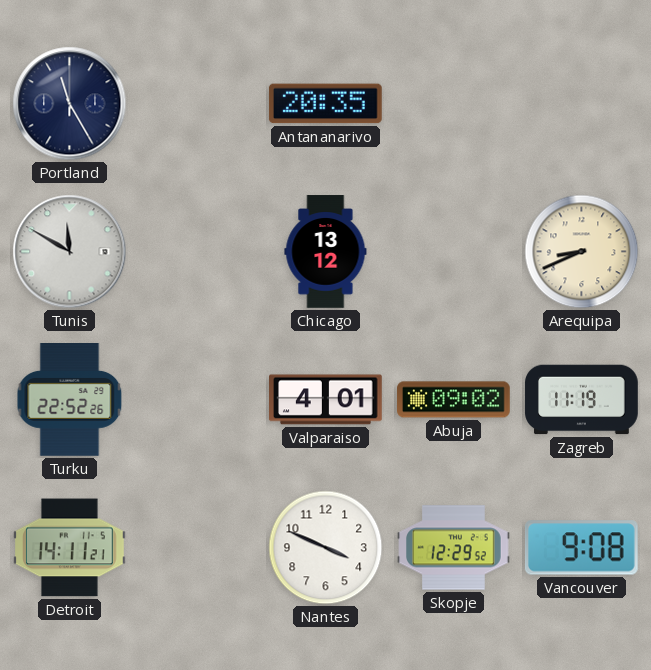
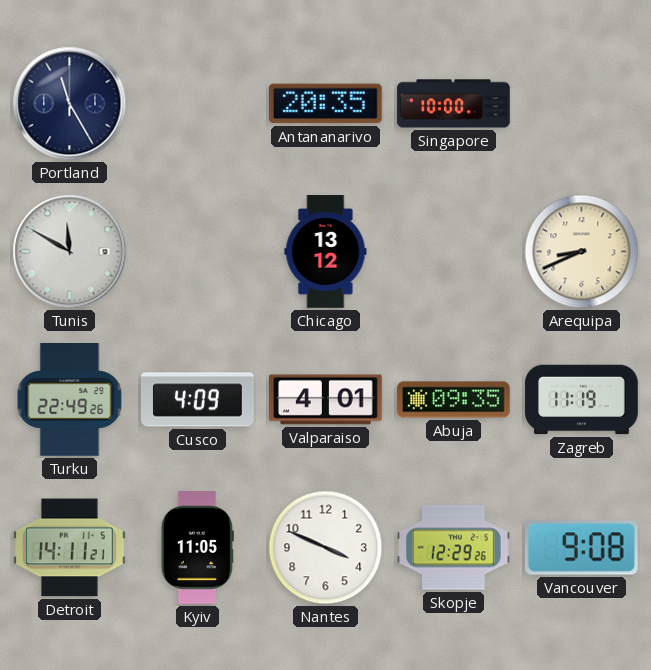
Singapore: none -> 10:00
Turku: 22:52 -> 22:49
Cusco: none -> 4:09
Abuja: 09:02 -> 09:35
Kyiv: none -> 11:05
Skopje: 12:29:52 -> 12:29:26
